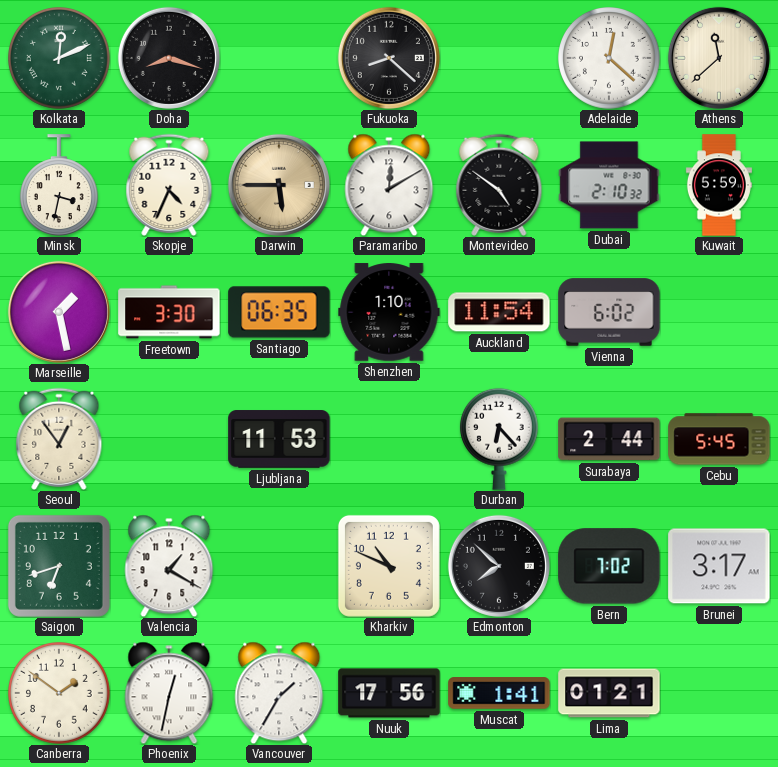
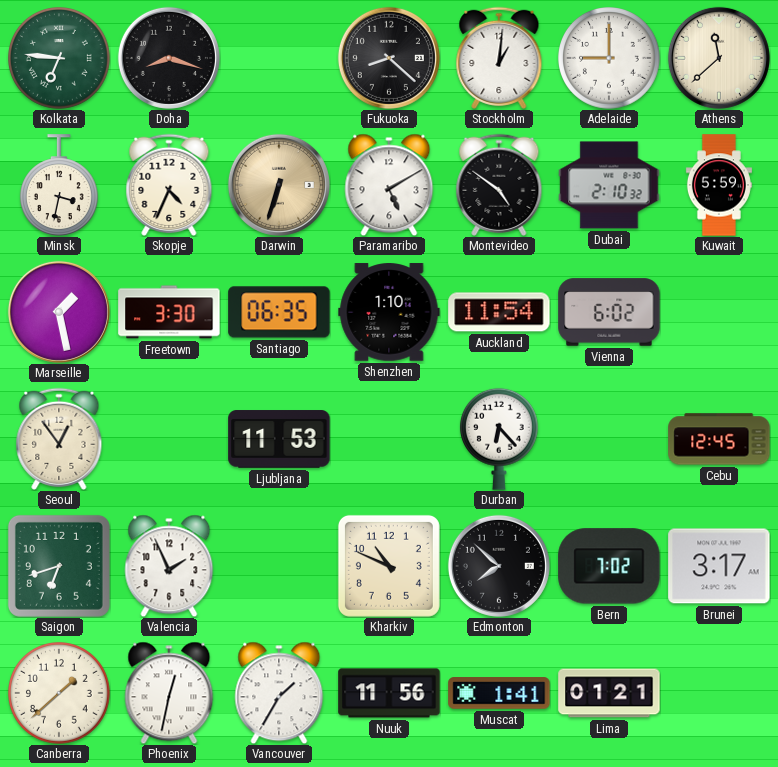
Kolkata: 12:11 -> 6:46
Stockholm: none -> 1:01
Adelaide: 12:22 -> 9:00
Darwin: 5:45 -> 6:33
Paramaribo: 12:10 -> 5:10
Surabaya: 2:44 -> none
Cebu: 5:45 -> 12:45
Valencia: 1:20 -> 1:56
Canberra: 1:51 -> 1:38
Nuuk: 17:56 -> 11:56
